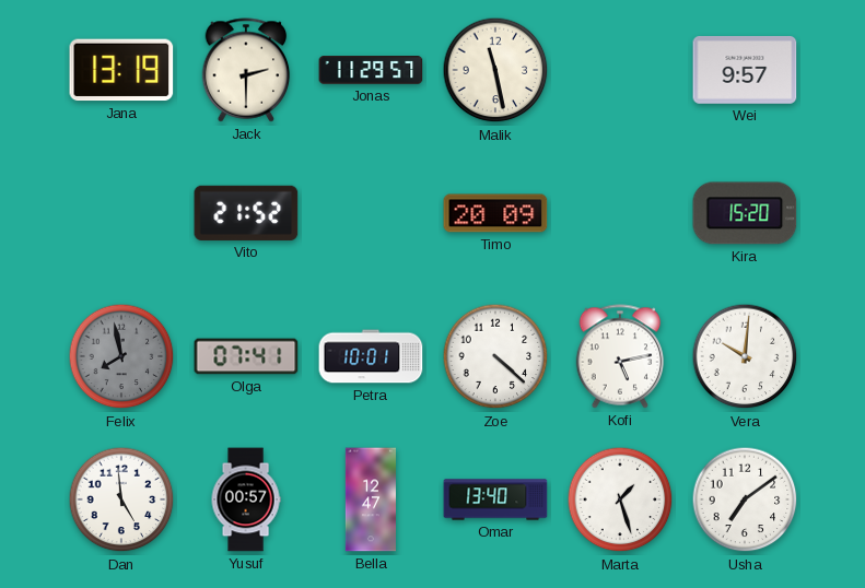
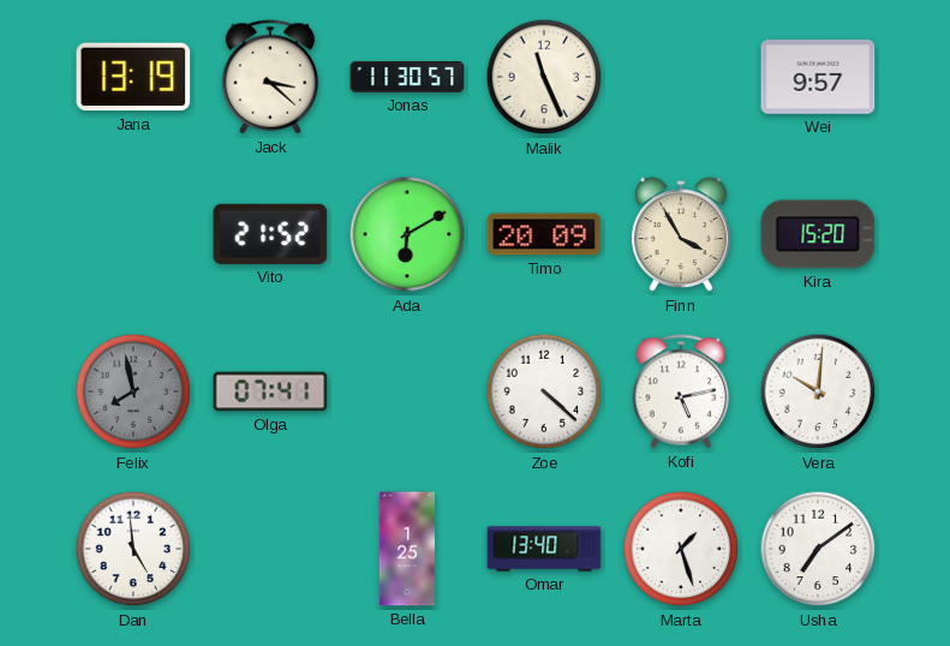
Jack: 2:30 -> 3:22
Jonas: 11:29 -> 11:30
Malik: 11:28 -> 11:26
Ada: none -> 6:10
Finn: none -> 3:55
Petra: 10:01 -> none
Yusuf: 00:57 -> none
Bella: 12:47 -> 1:25
